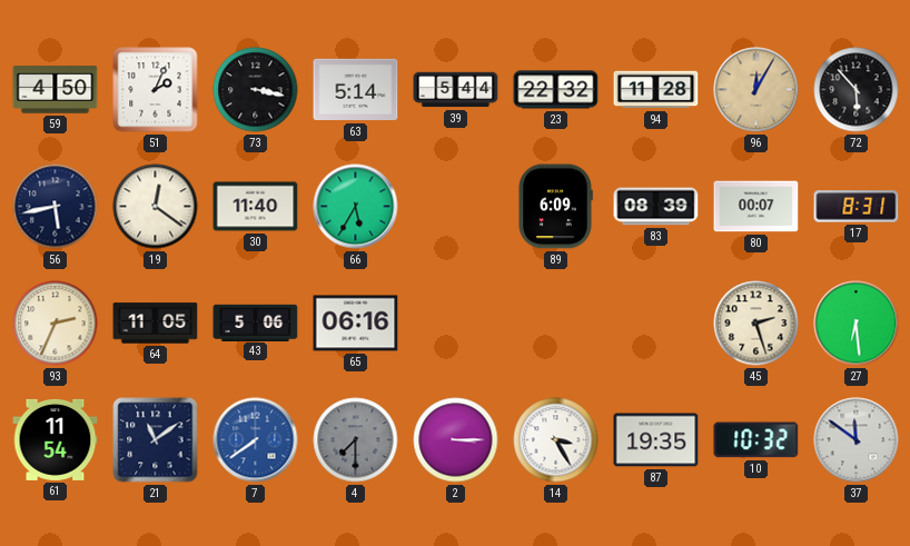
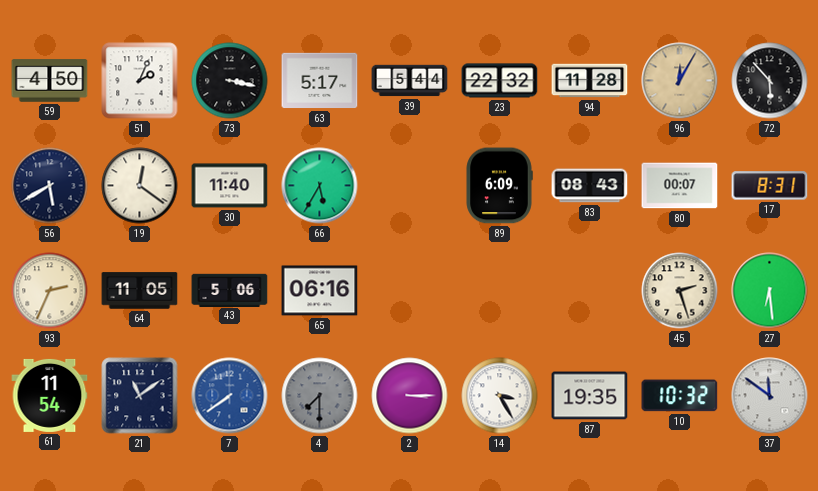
63: 5:14 -> 5:17
56: 5:43 -> 5:40
83: 08:39 -> 08:43
